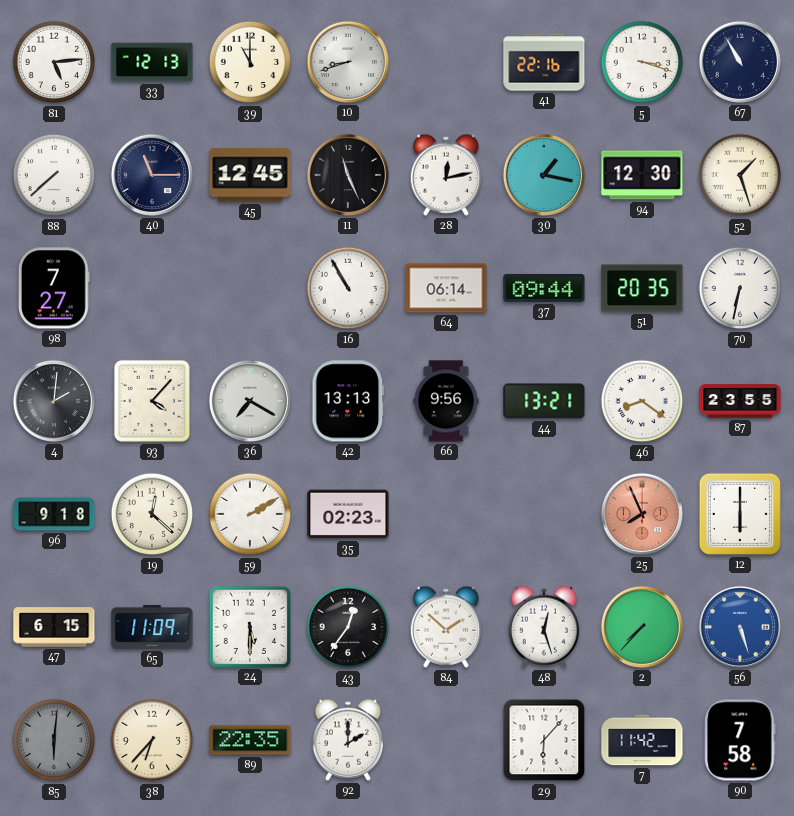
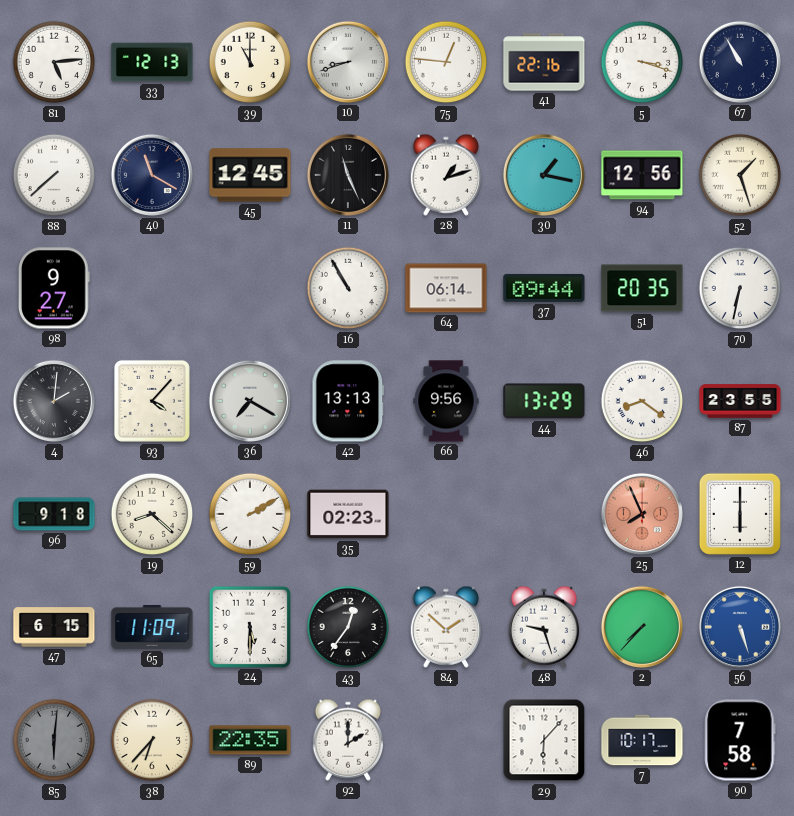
75: none -> 12:46
40: 11:15 -> 11:20
28: 12:13 -> 1:12
94: 12:30 -> 12:56
98: 7:27 -> 9:27
44: 13:21 -> 13:29
19: 12:22 -> 8:22
48: 12:27 -> 9:27
7: 11:42 -> 10:17
